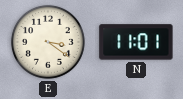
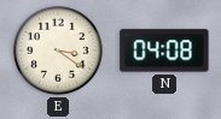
N: 11:01 -> 04:08
